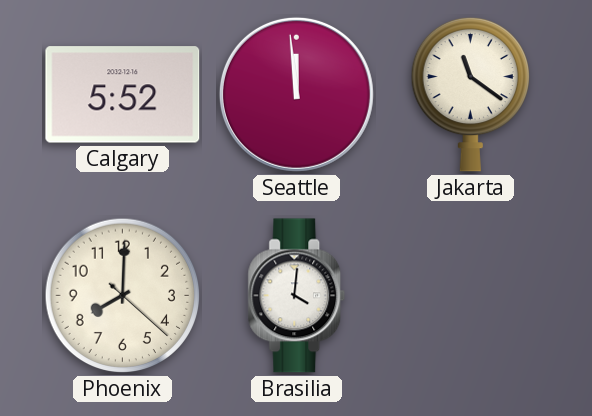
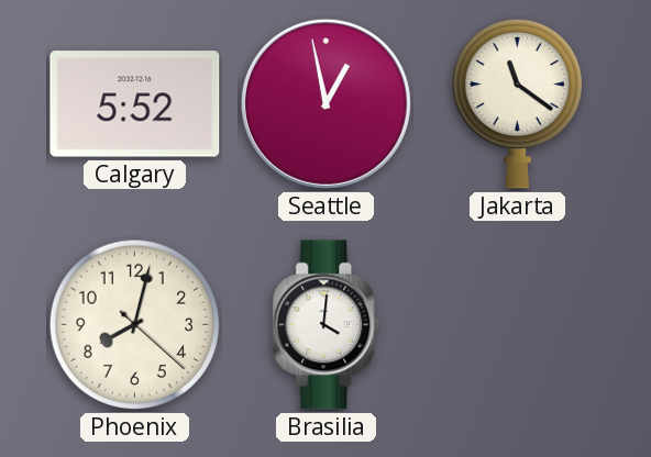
Seattle: 11:59 -> 12:58
Phoenix: 8:00 -> 8:02
